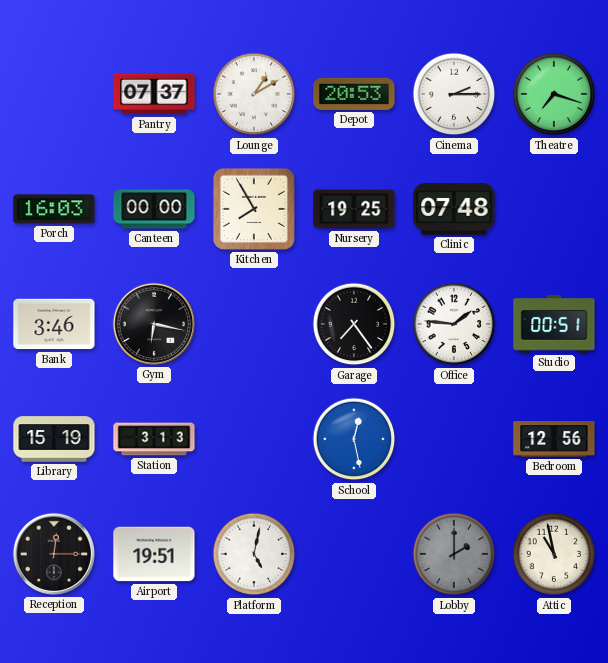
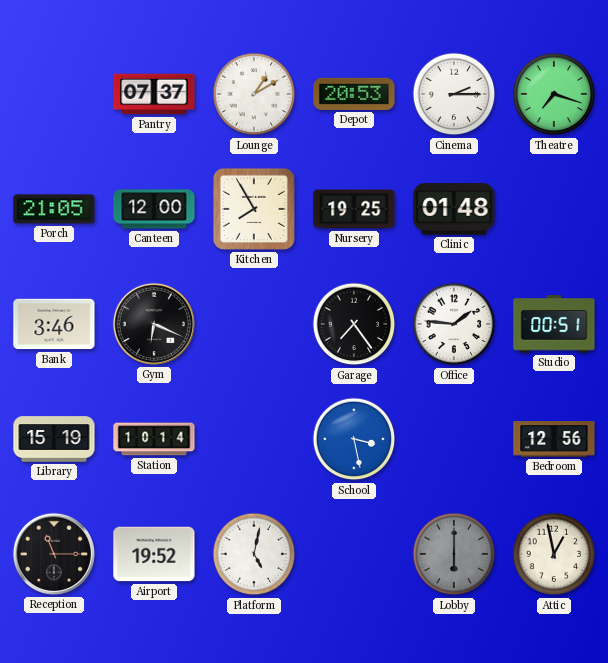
Porch: 16:03 -> 21:05
Canteen: 00:00 -> 12:00
Clinic: 07:48 -> 01:48
Gym: 6:17 -> 6:19
Station: 3:13 -> 10:14
School: 12:28 -> 3:28
Reception: 12:15 -> 11:15
Airport: 19:51 -> 19:52
Lobby: 2:00 -> 6:00
Attic: 10:58 -> 12:58
